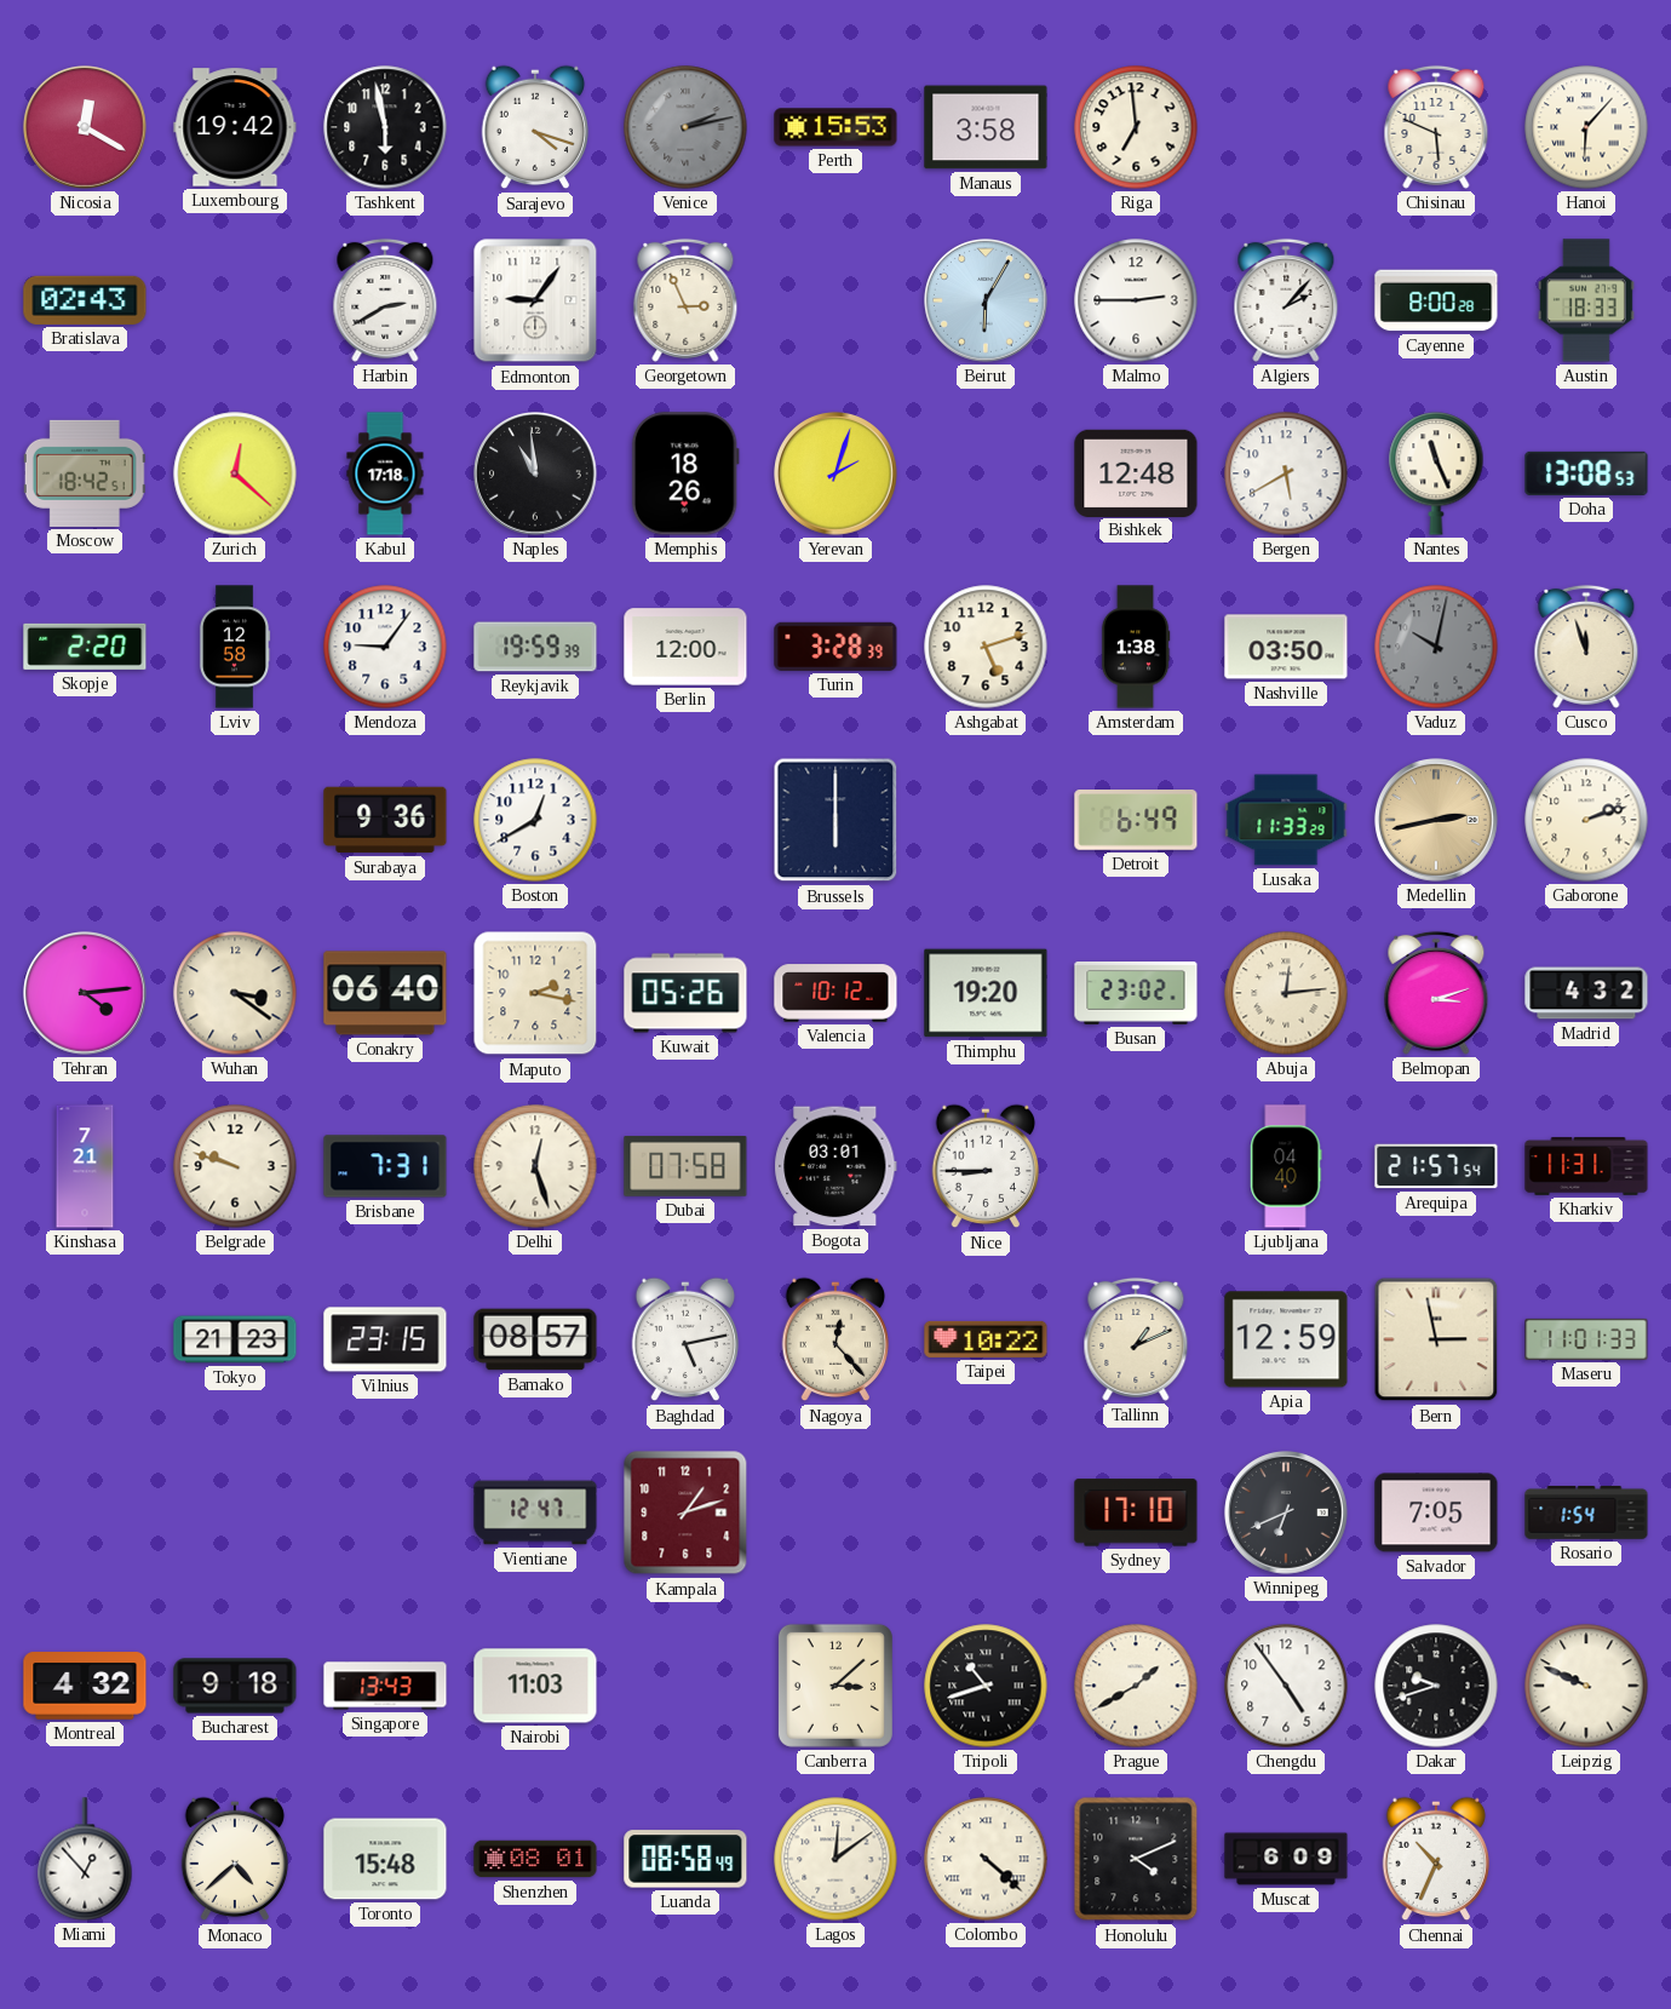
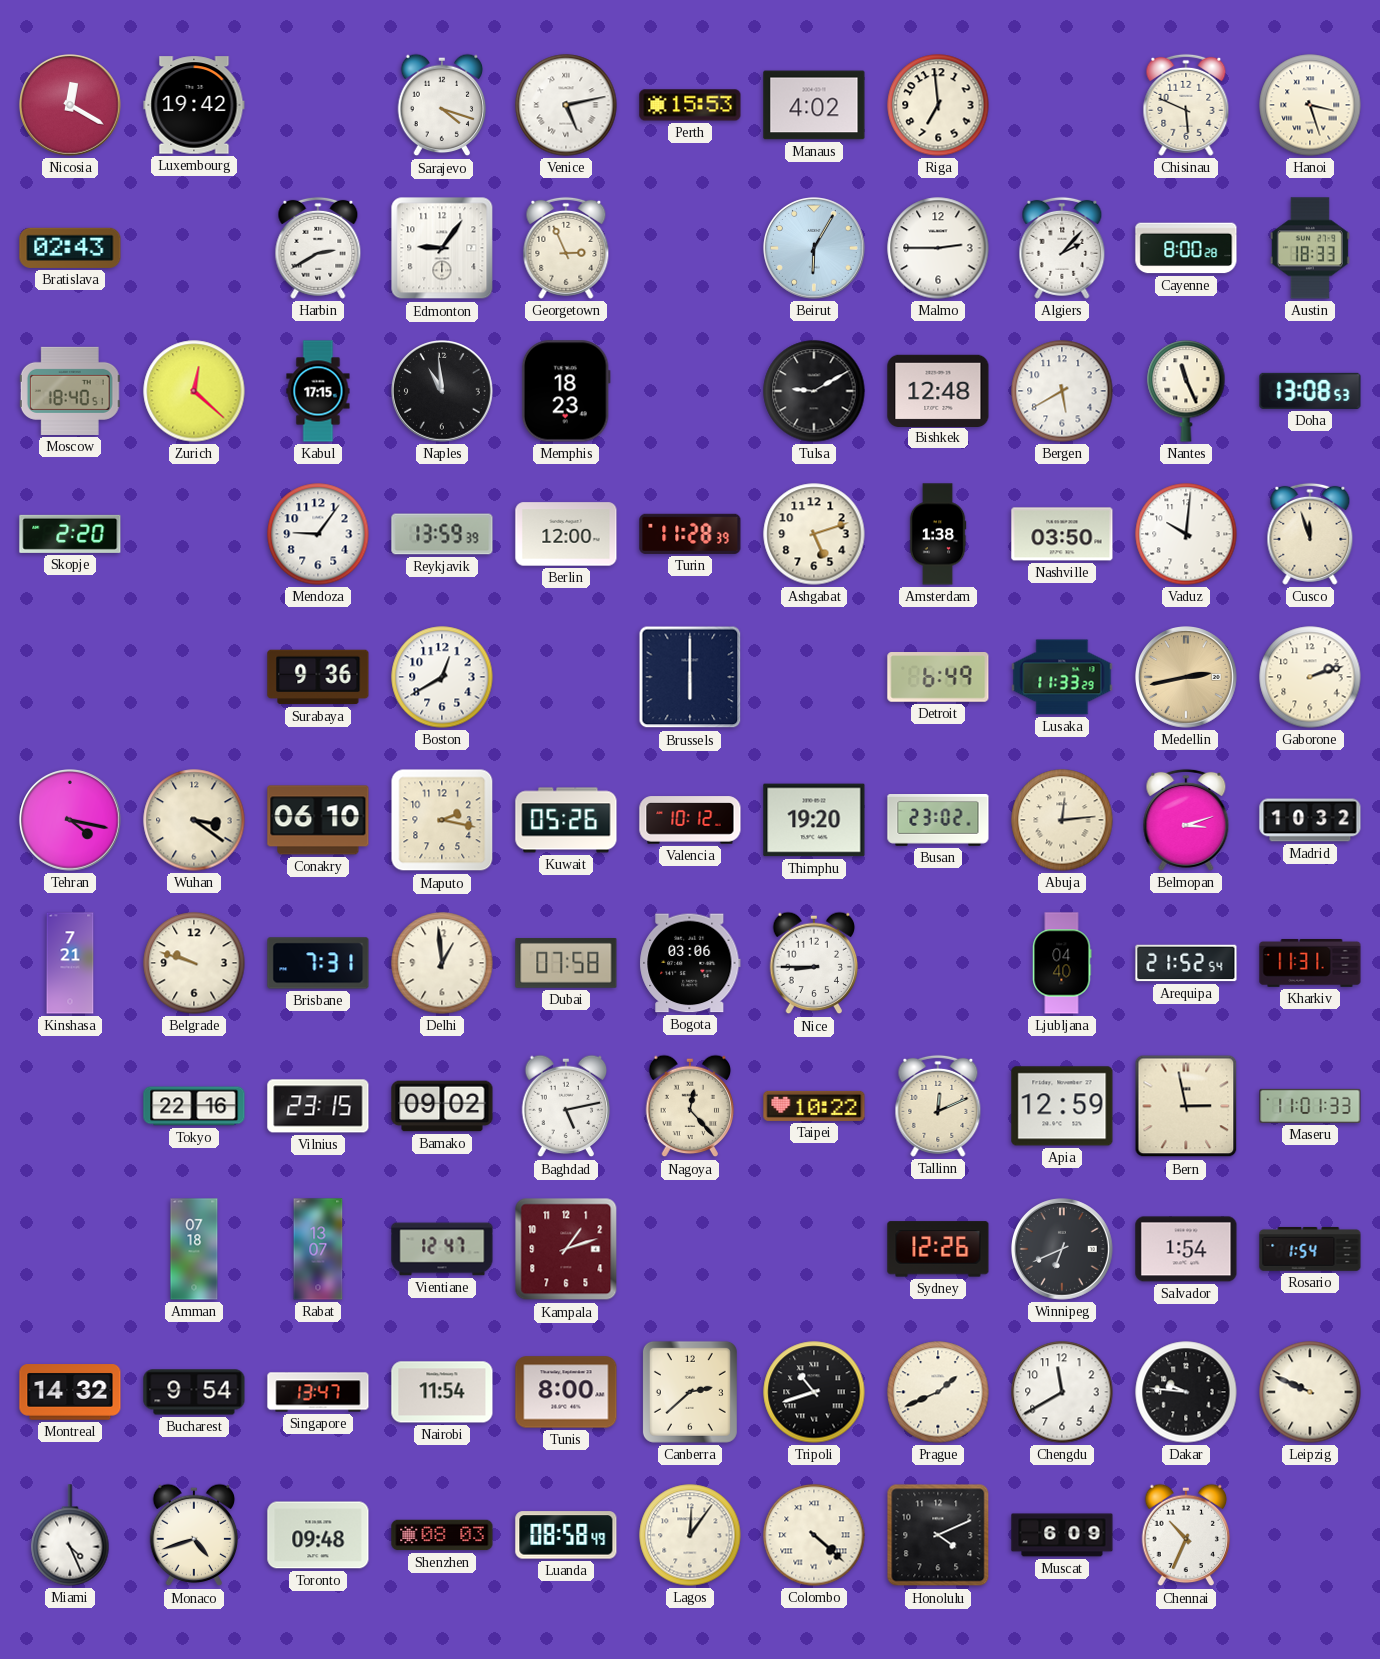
Tashkent: 5:58 -> none
Venice: 2:13 -> 5:13
Venice dial: grey -> white
Manaus: 3:58 -> 4:02
Hanoi: 6:07 -> 3:27
Moscow: 18:42 -> 18:40
Kabul: 17:18 -> 17:15
Memphis: 18:26 -> 18:23
Yerevan: 2:03 -> none
Tulsa: none -> 9:10
Lviv: 12:58 -> none
Reykjavik: 19:59 -> 13:59
Turin: 3:28 -> 11:28
Vaduz: 10:02 -> 10:01
Vaduz dial: grey -> white
Tehran: 4:14 -> 4:17
Conakry: 06:40 -> 06:10
Madrid: 4:32 -> 10:32
Delhi: 12:27 -> 12:59
Bogota: 03:01 -> 03:06
Arequipa: 21:57 -> 21:52
Tokyo: 21:23 -> 22:16
Bamako: 08:57 -> 09:02
Tallinn: 1:11 -> 12:11
Amman: none -> 07:18
Rabat: none -> 13:07
Sydney: 17:10 -> 12:26
Salvador: 7:05 -> 1:54
Montreal: 4:32 -> 14:32
Bucharest: 9:18 -> 9:54
Singapore: 13:43 -> 13:47
Nairobi: 11:03 -> 11:54
Tunis: none -> 8:00
Canberra: 3:08 -> 2:38
Prague: 1:40 -> 1:41
Chengdu: 4:54 -> 11:40
Dakar: 9:42 -> 9:46
Miami: 12:53 -> 4:26
Monaco: 4:38 -> 4:42
Toronto: 15:48 -> 09:48
Shenzhen: 08:01 -> 08:03
Lagos: 12:09 -> 12:06
